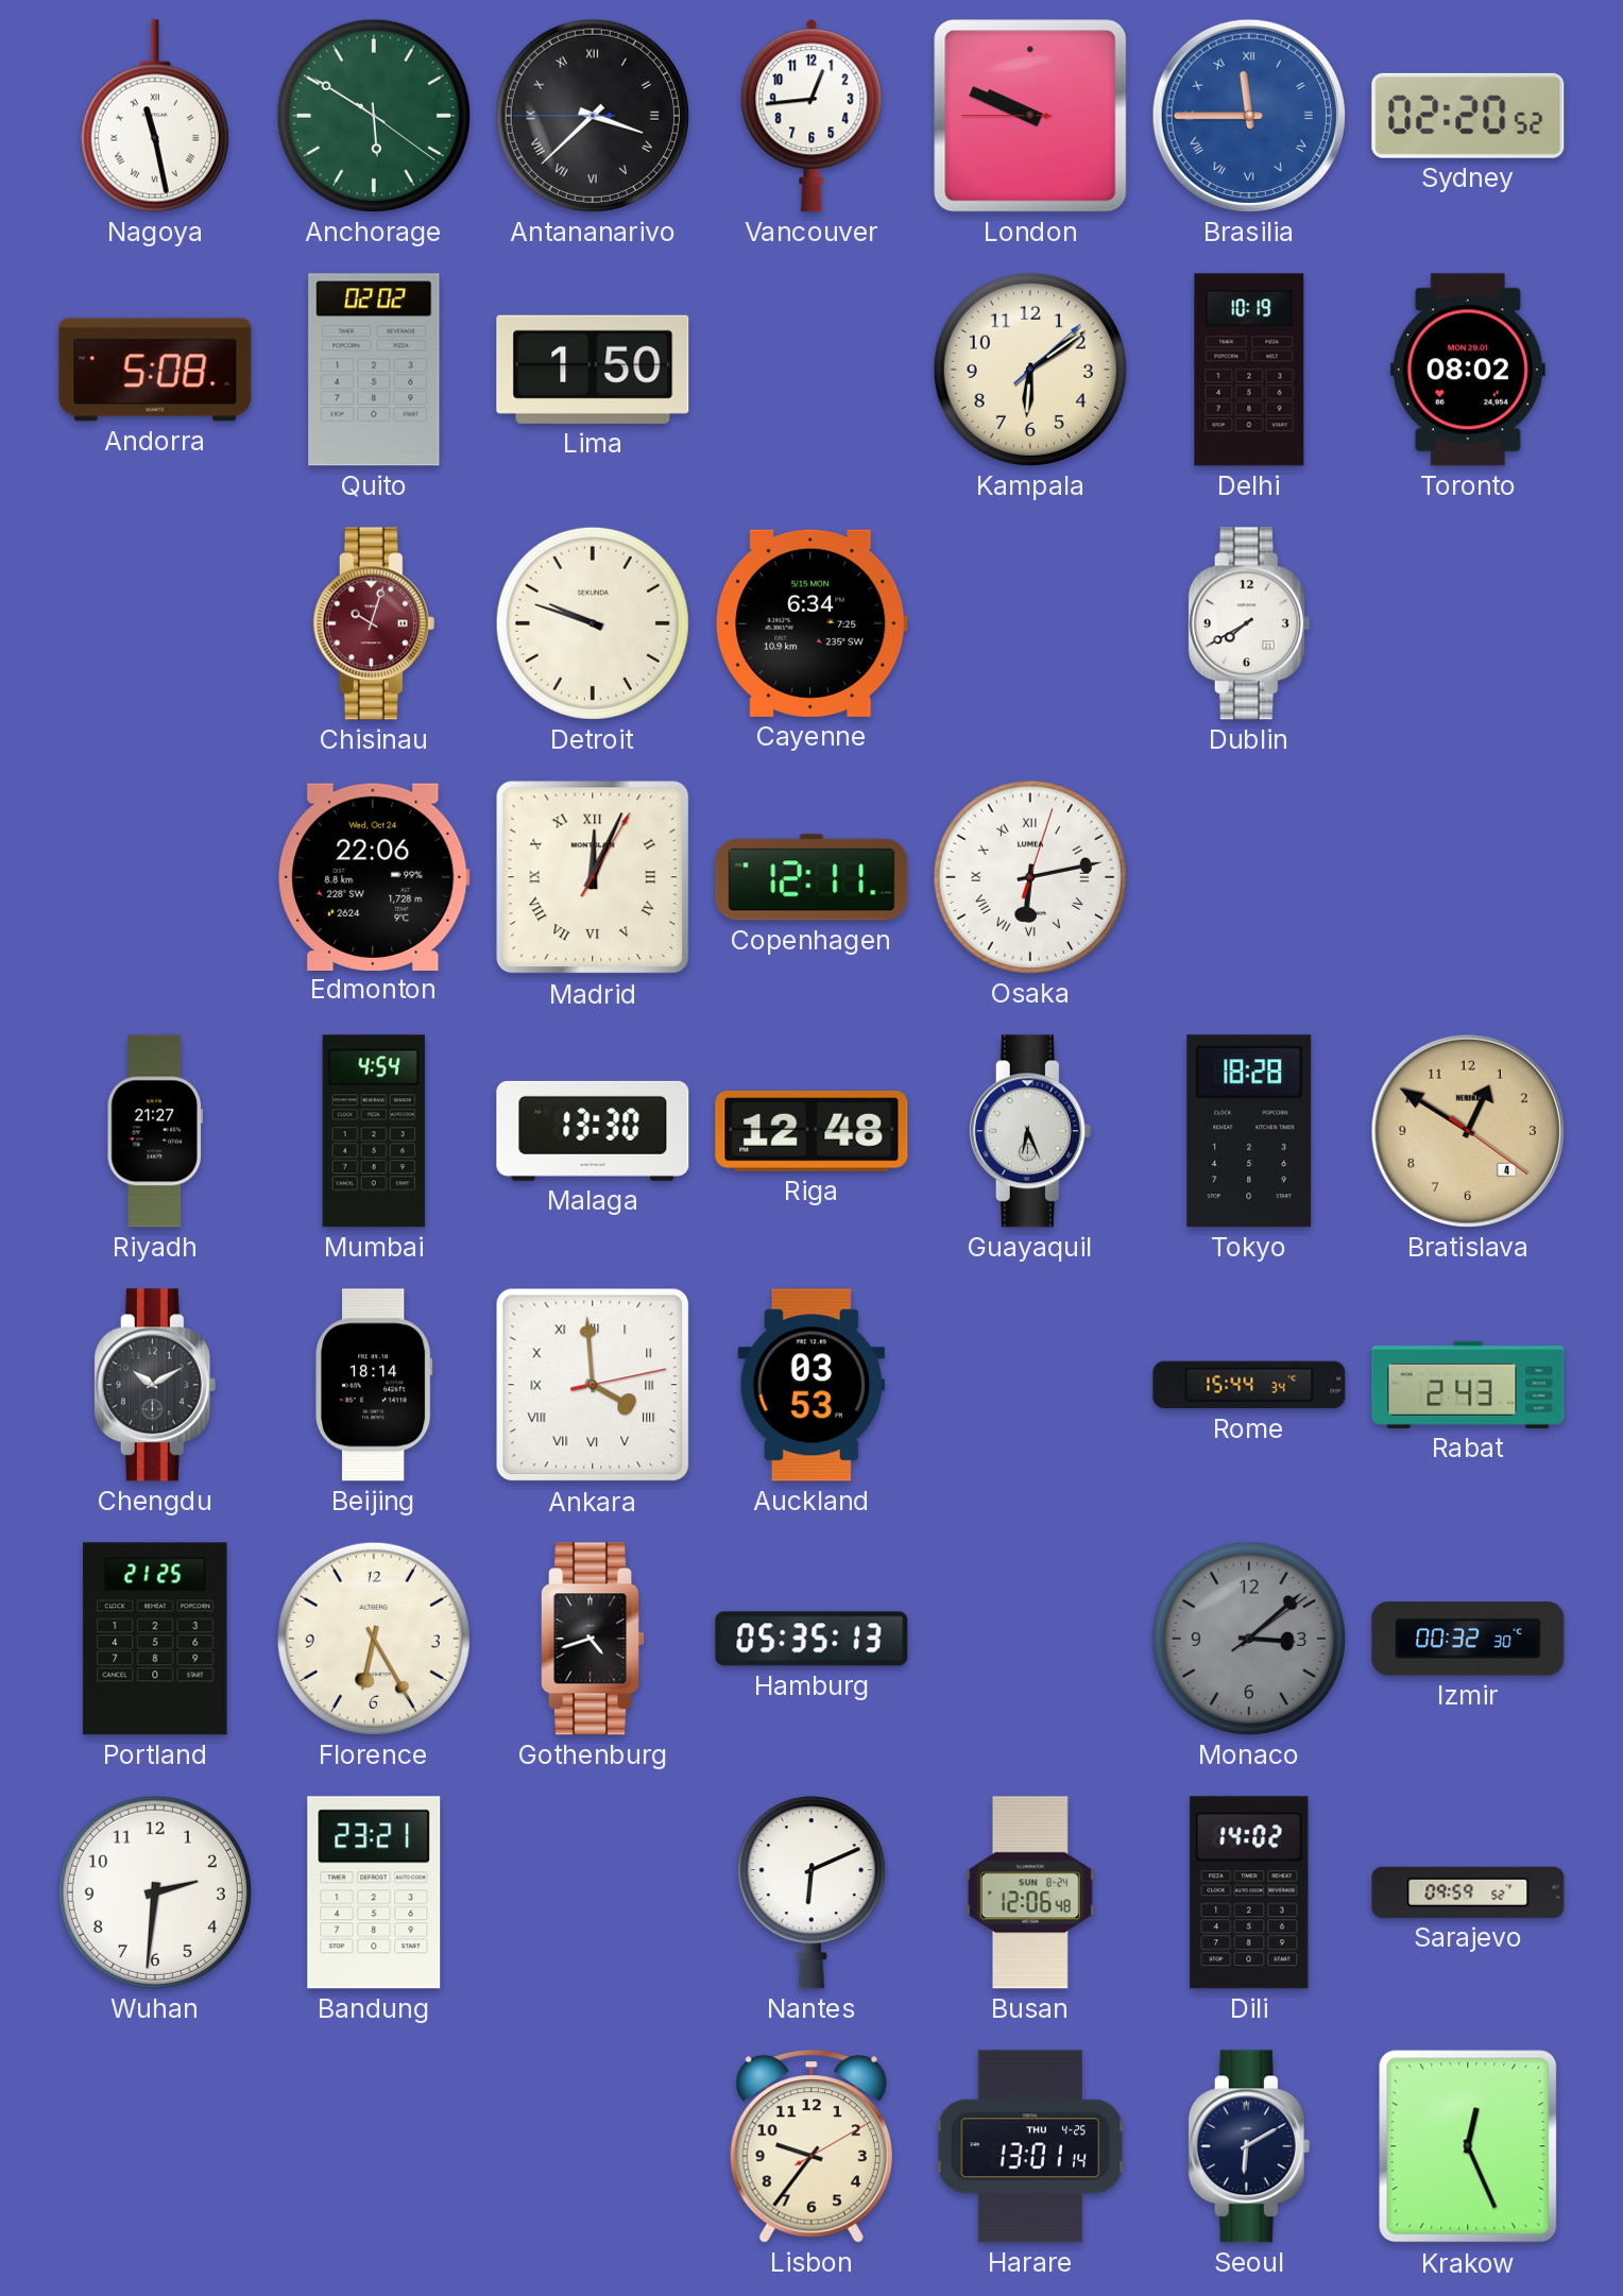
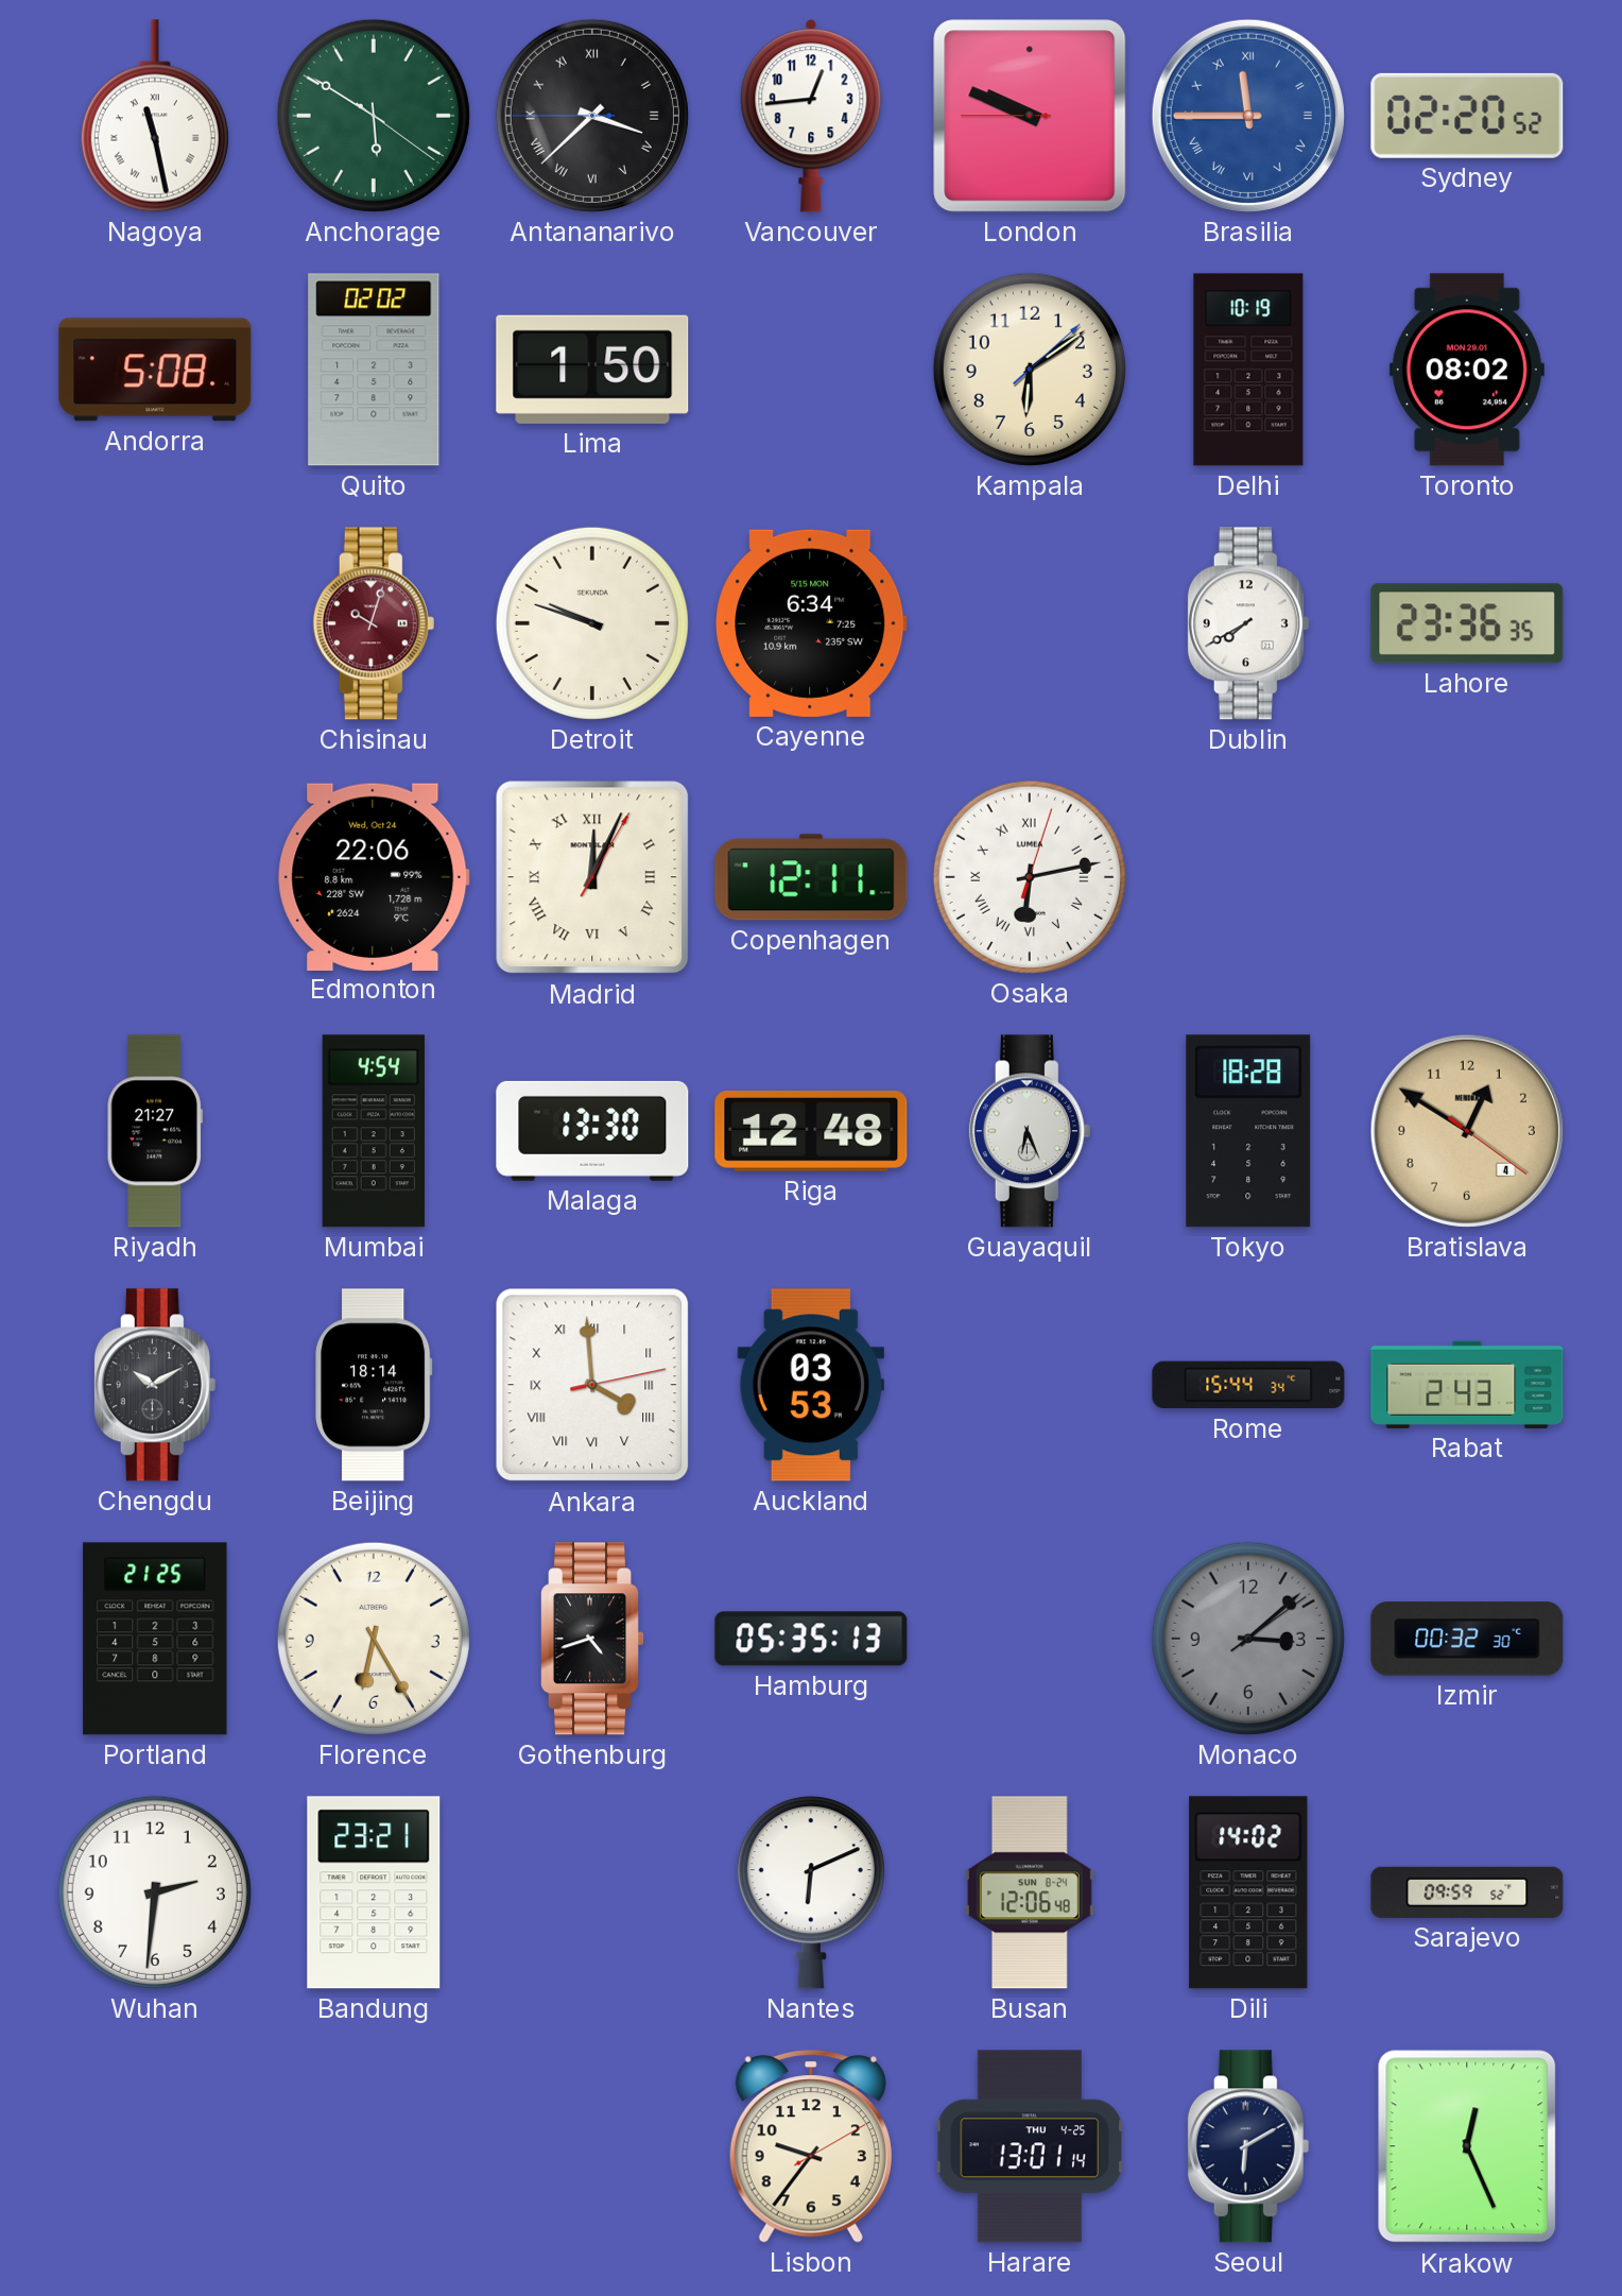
Lahore: none -> 23:36
